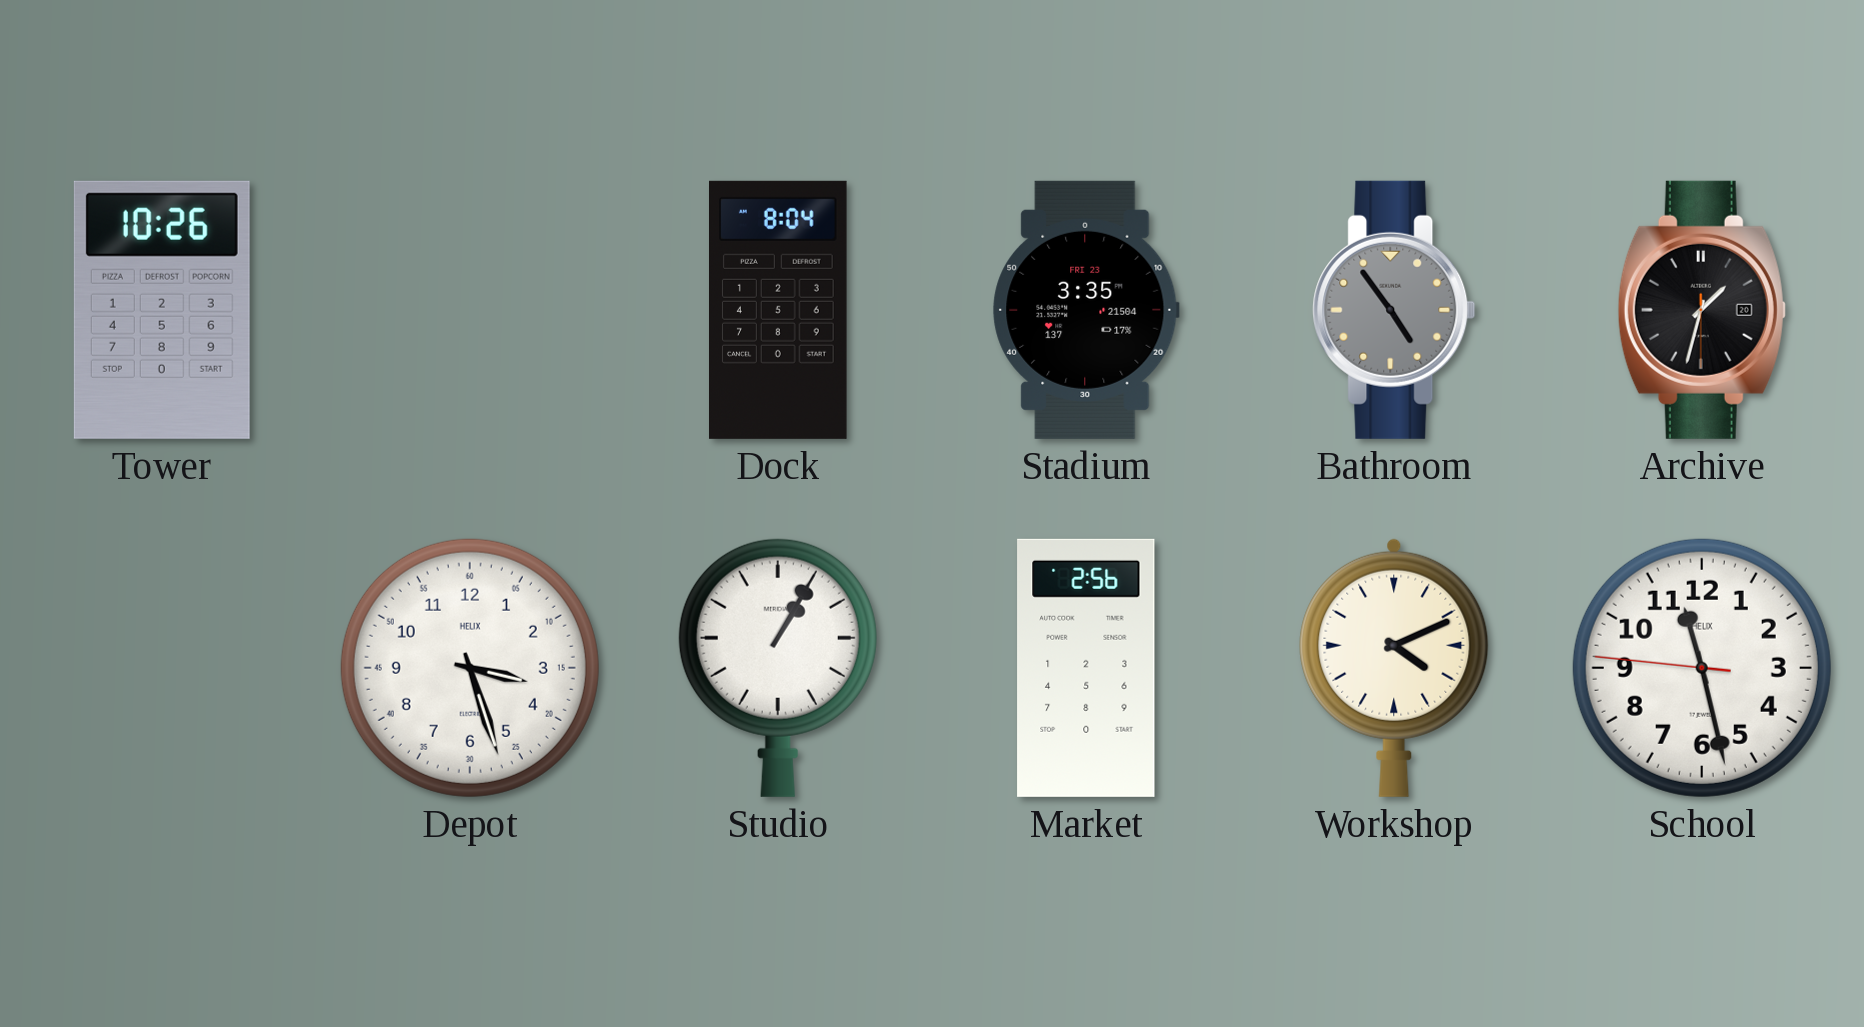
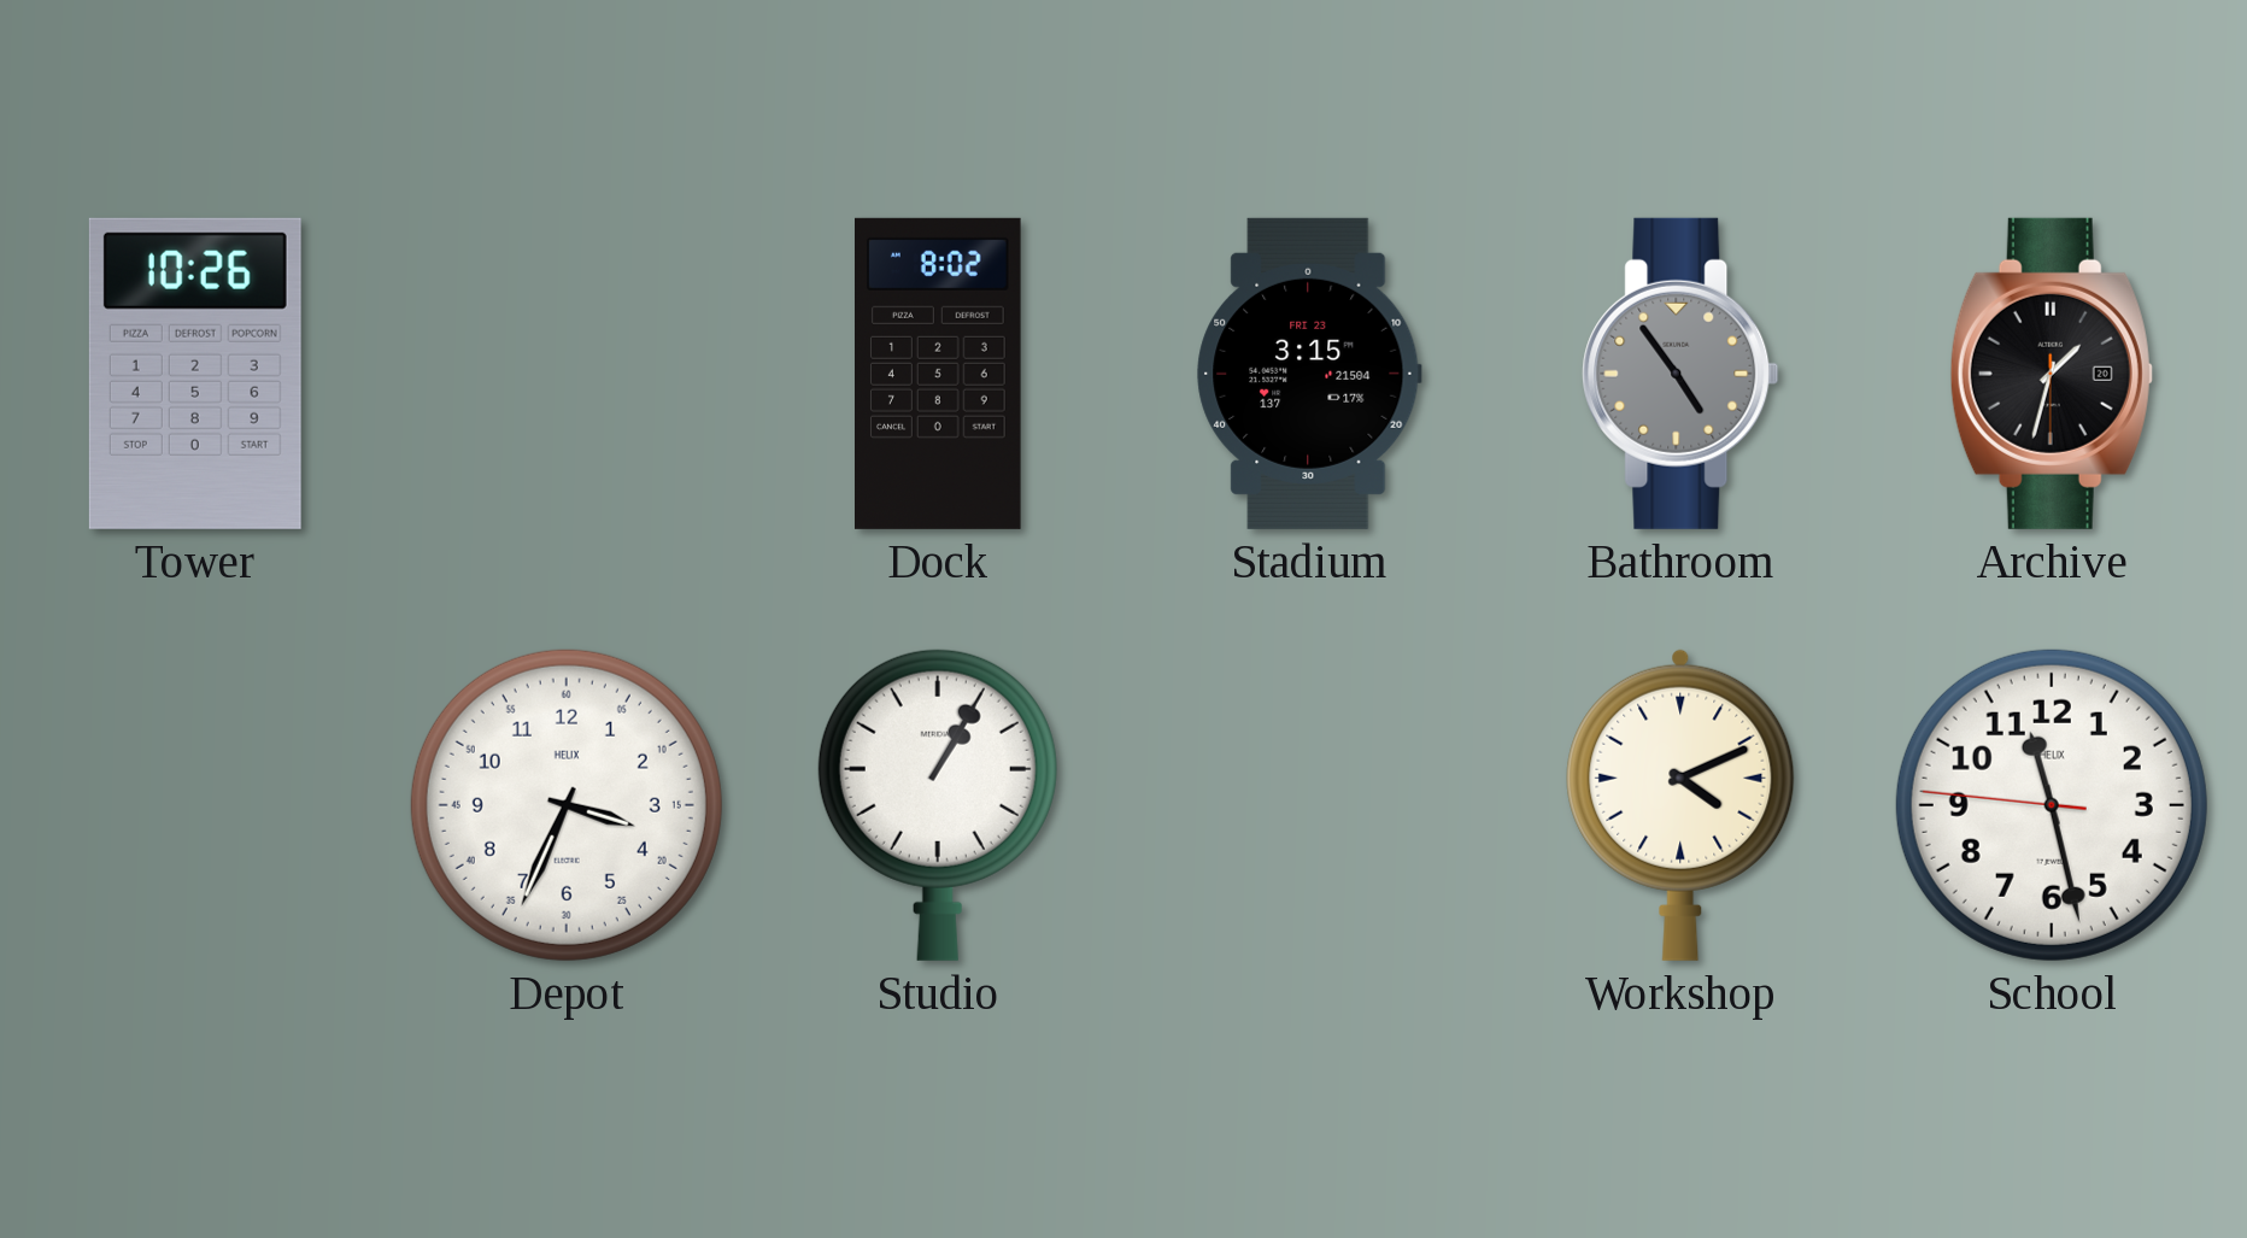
Dock: 8:04 -> 8:02
Stadium: 3:35 -> 3:15
Depot: 3:27 -> 3:34
Market: 2:56 -> none
